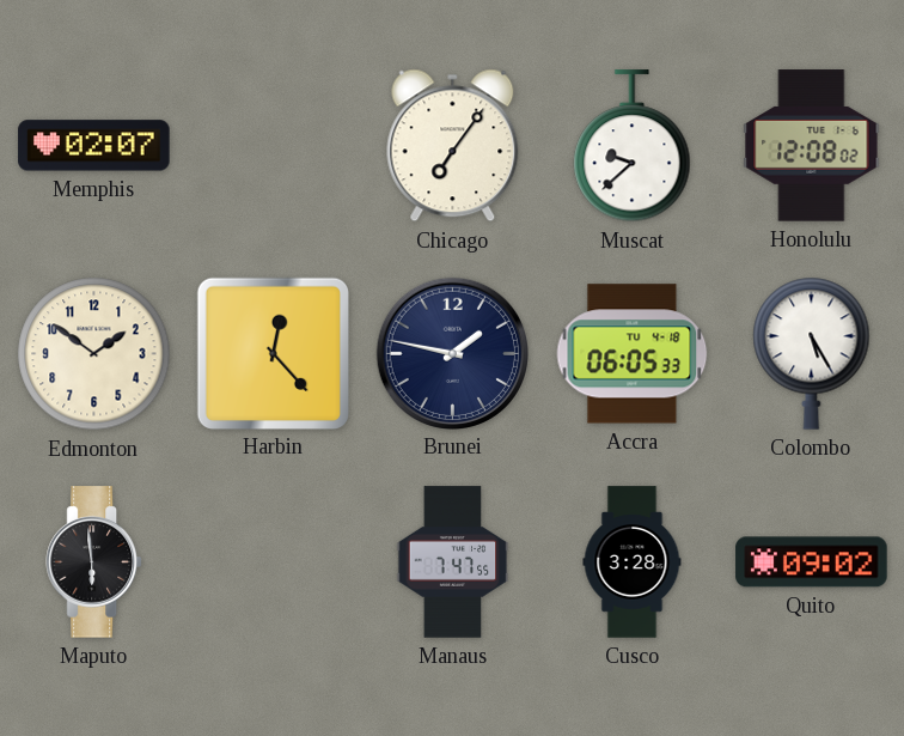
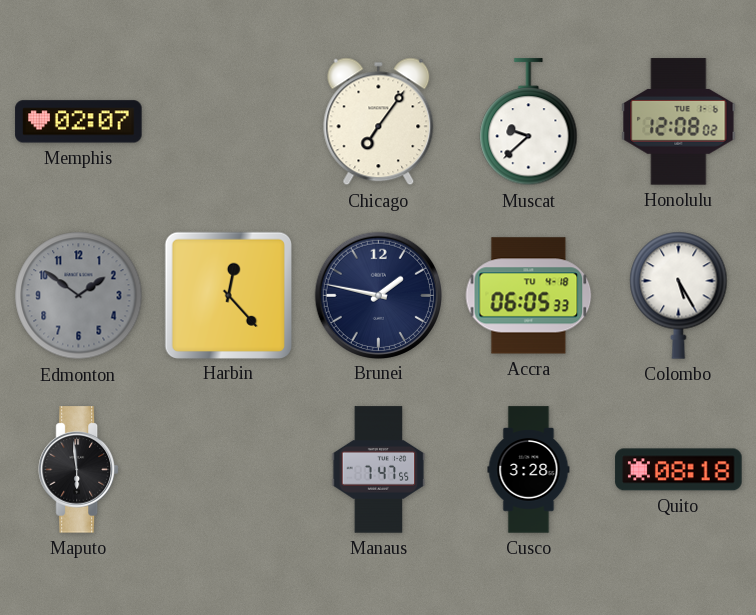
Edmonton dial: cream -> grey
Quito: 09:02 -> 08:18
